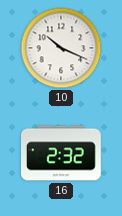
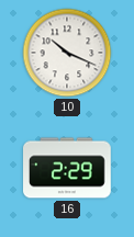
16: 2:32 -> 2:29
